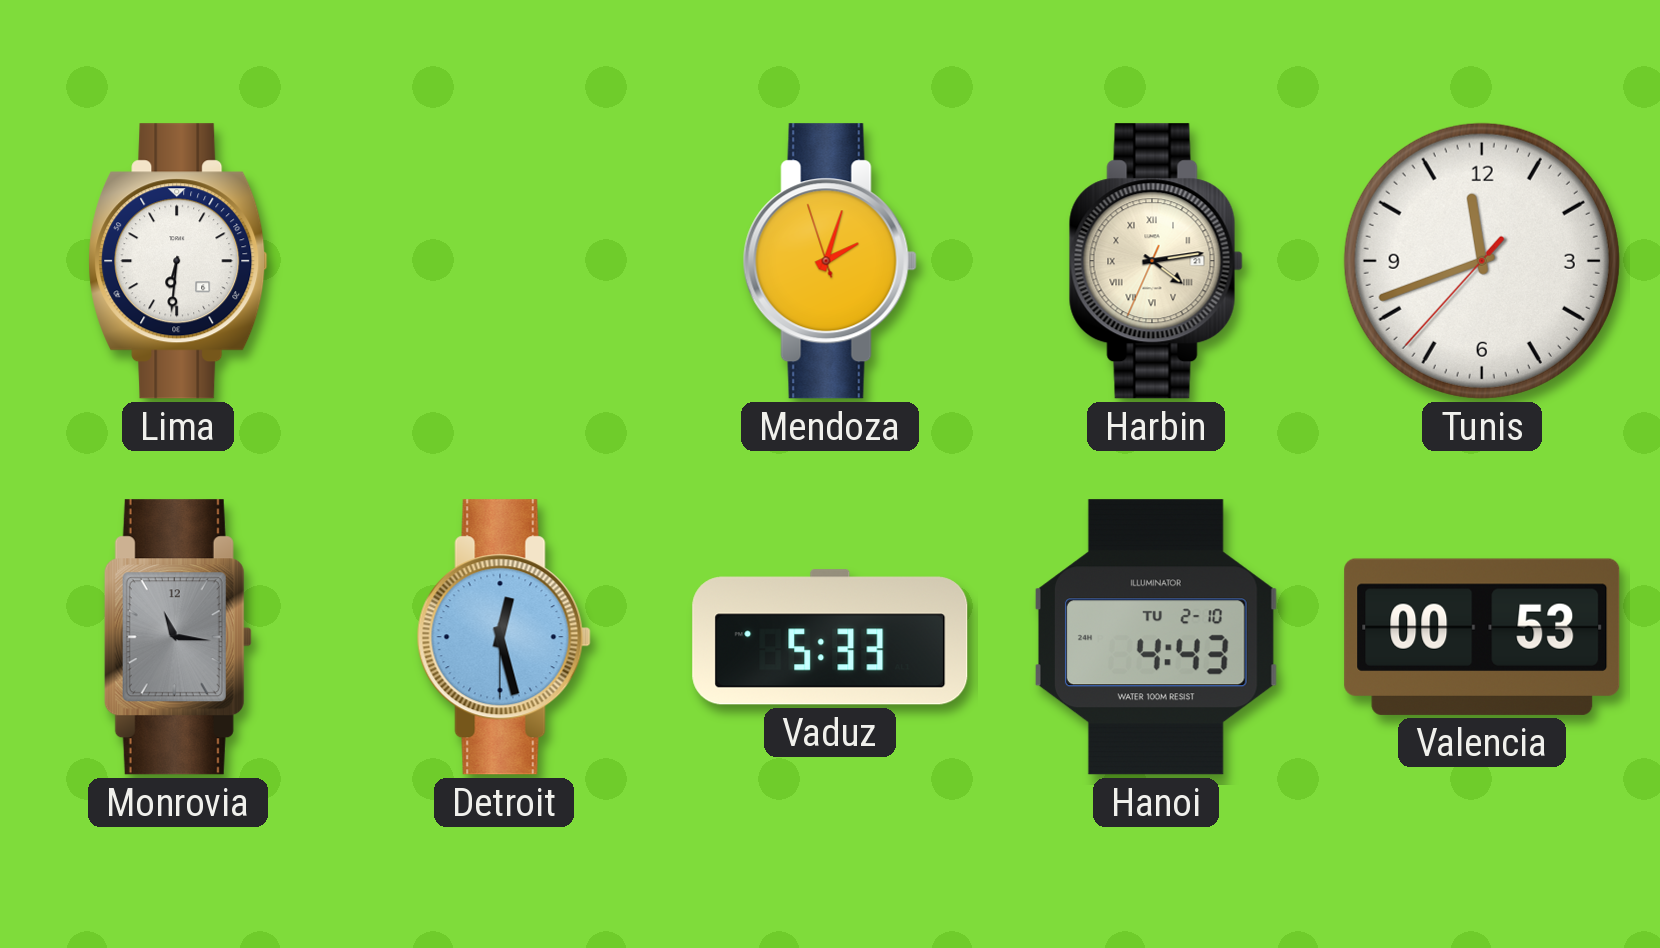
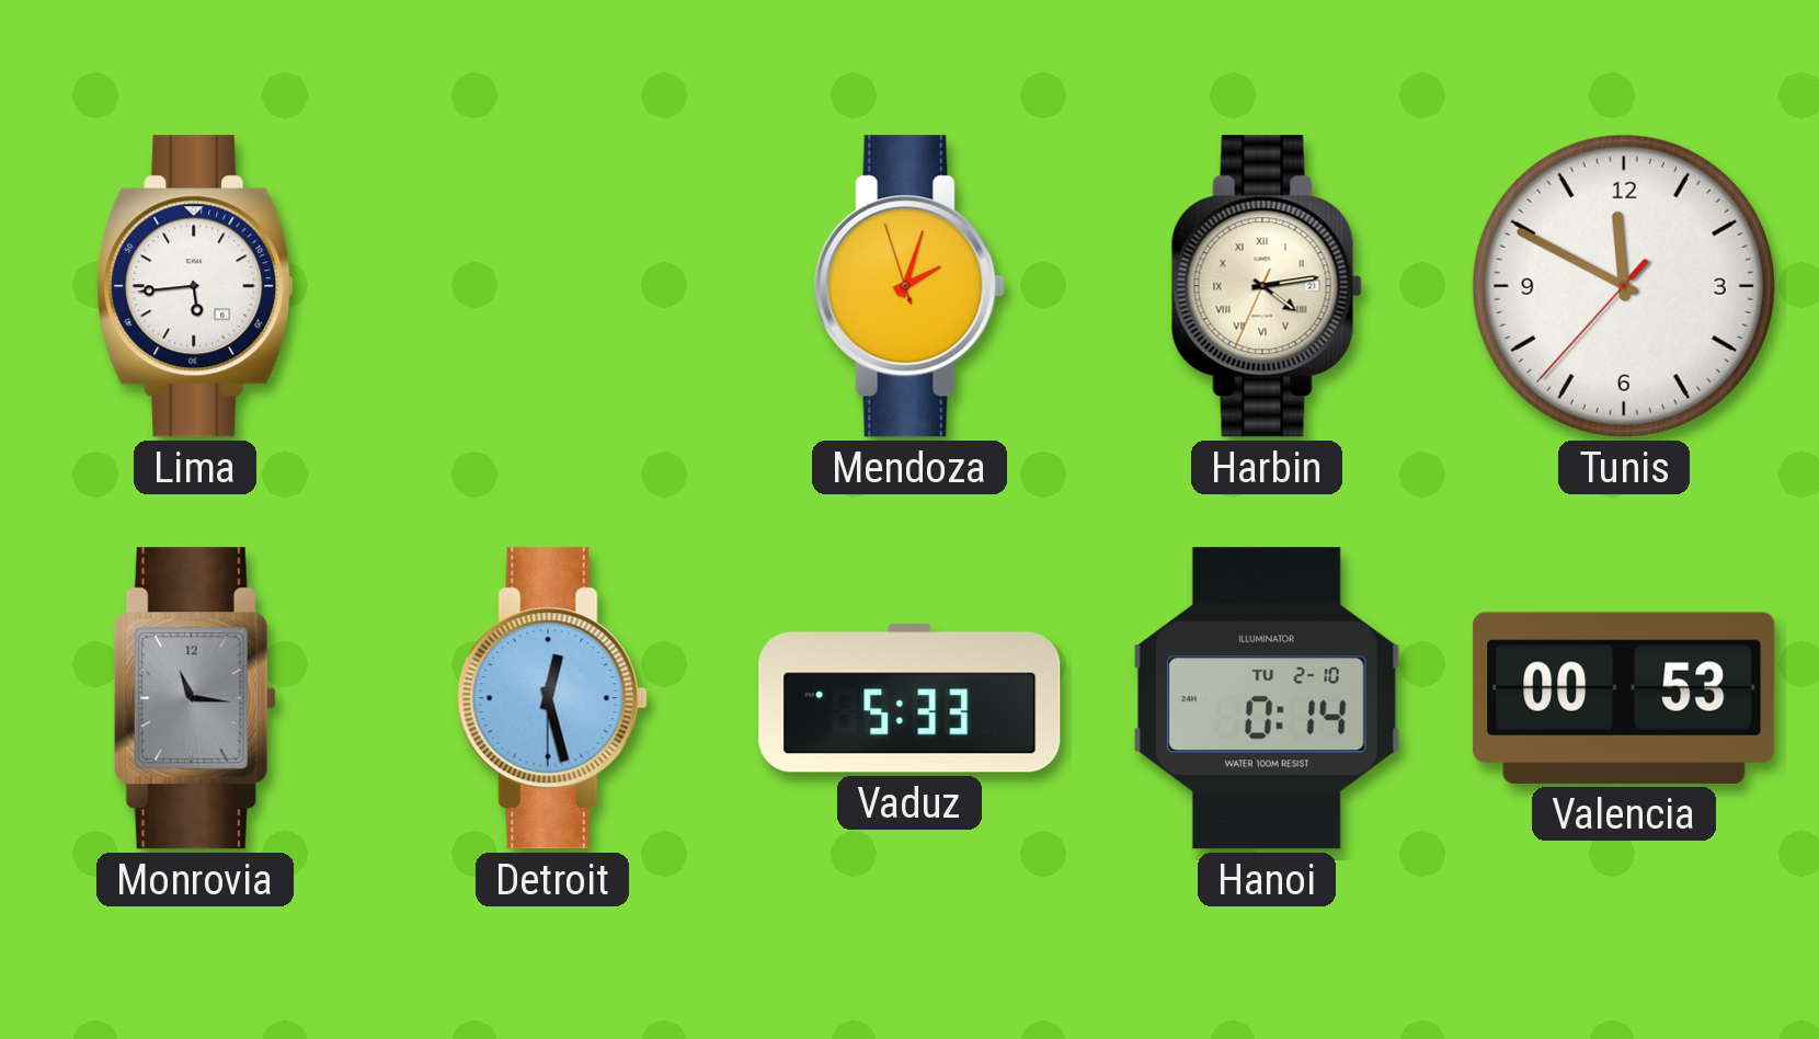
Lima: 6:31 -> 5:44
Tunis: 11:41 -> 11:49
Hanoi: 4:43 -> 0:14
